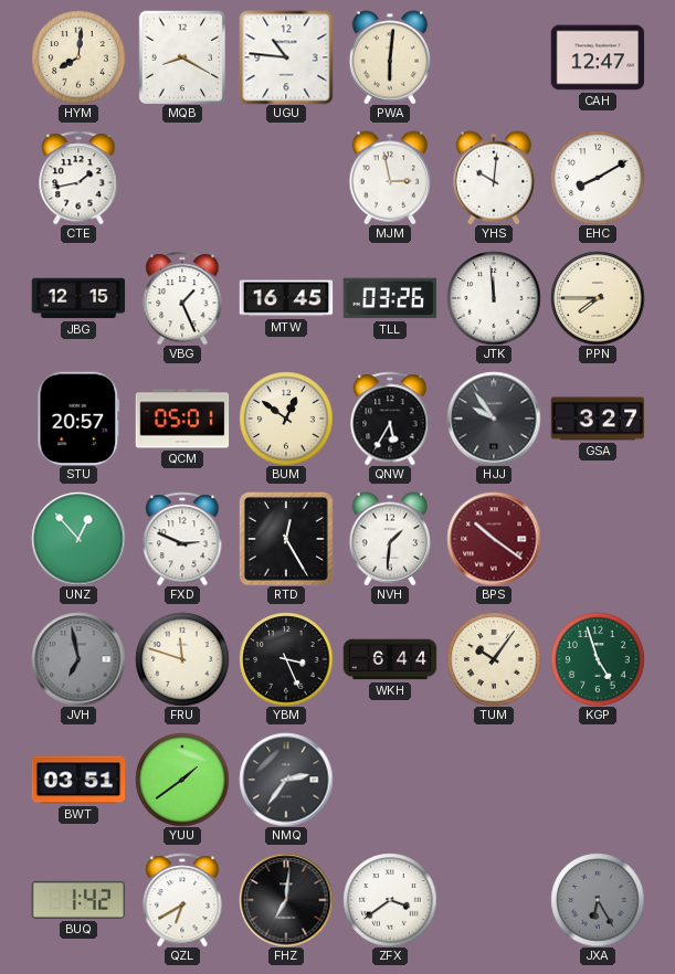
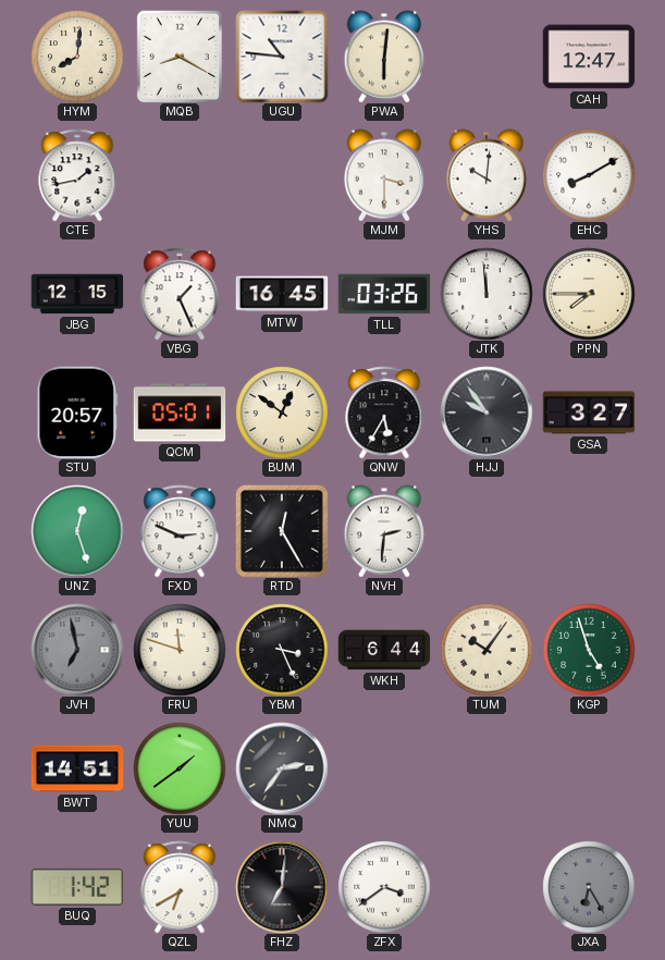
MJM: 2:58 -> 3:30
UNZ: 12:53 -> 12:27
NVH: 1:31 -> 2:31
BPS: 10:21 -> none
BWT: 03:51 -> 14:51
